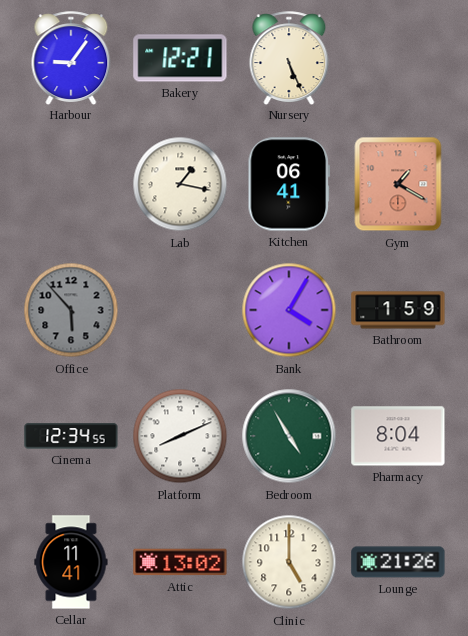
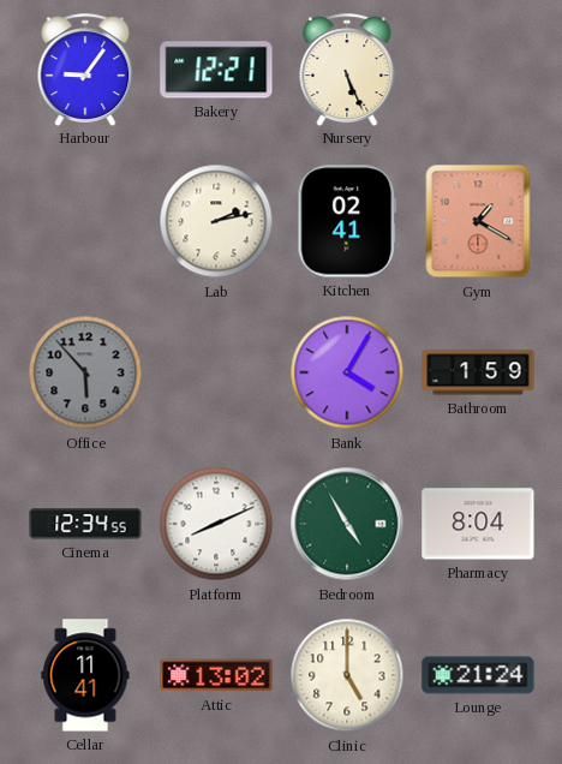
Lab: 1:17 -> 2:13
Kitchen: 06:41 -> 02:41
Lounge: 21:26 -> 21:24
